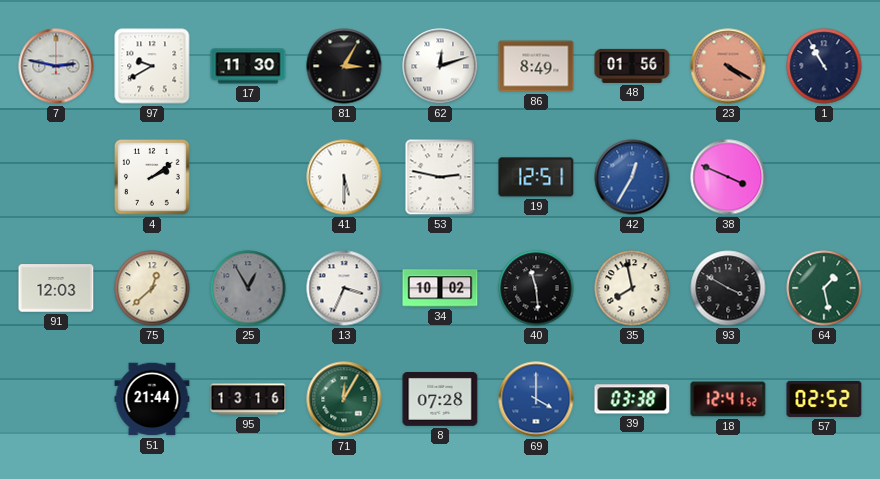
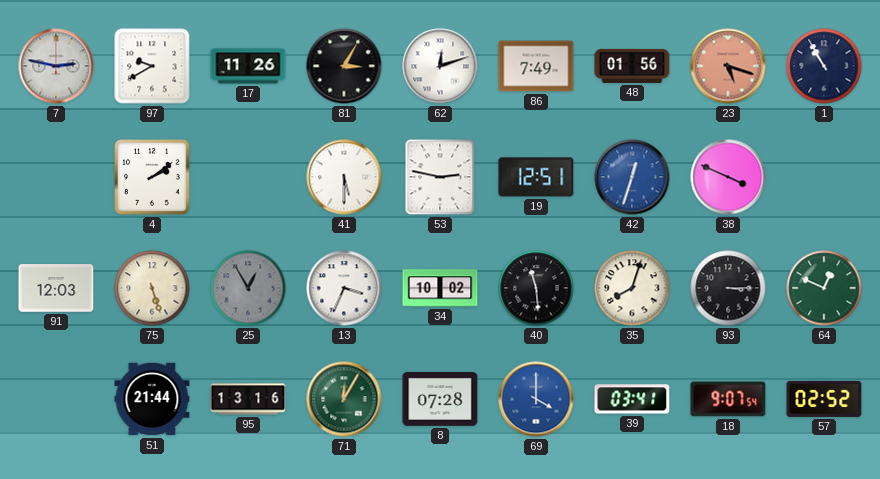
17: 11:30 -> 11:26
86: 8:49 -> 7:49
23: 4:20 -> 5:18
42: 12:35 -> 12:33
75: 12:38 -> 5:27
35: 7:58 -> 8:03
93: 3:50 -> 3:15
64: 1:28 -> 12:49
39: 03:38 -> 03:41
18: 12:41 -> 9:07
